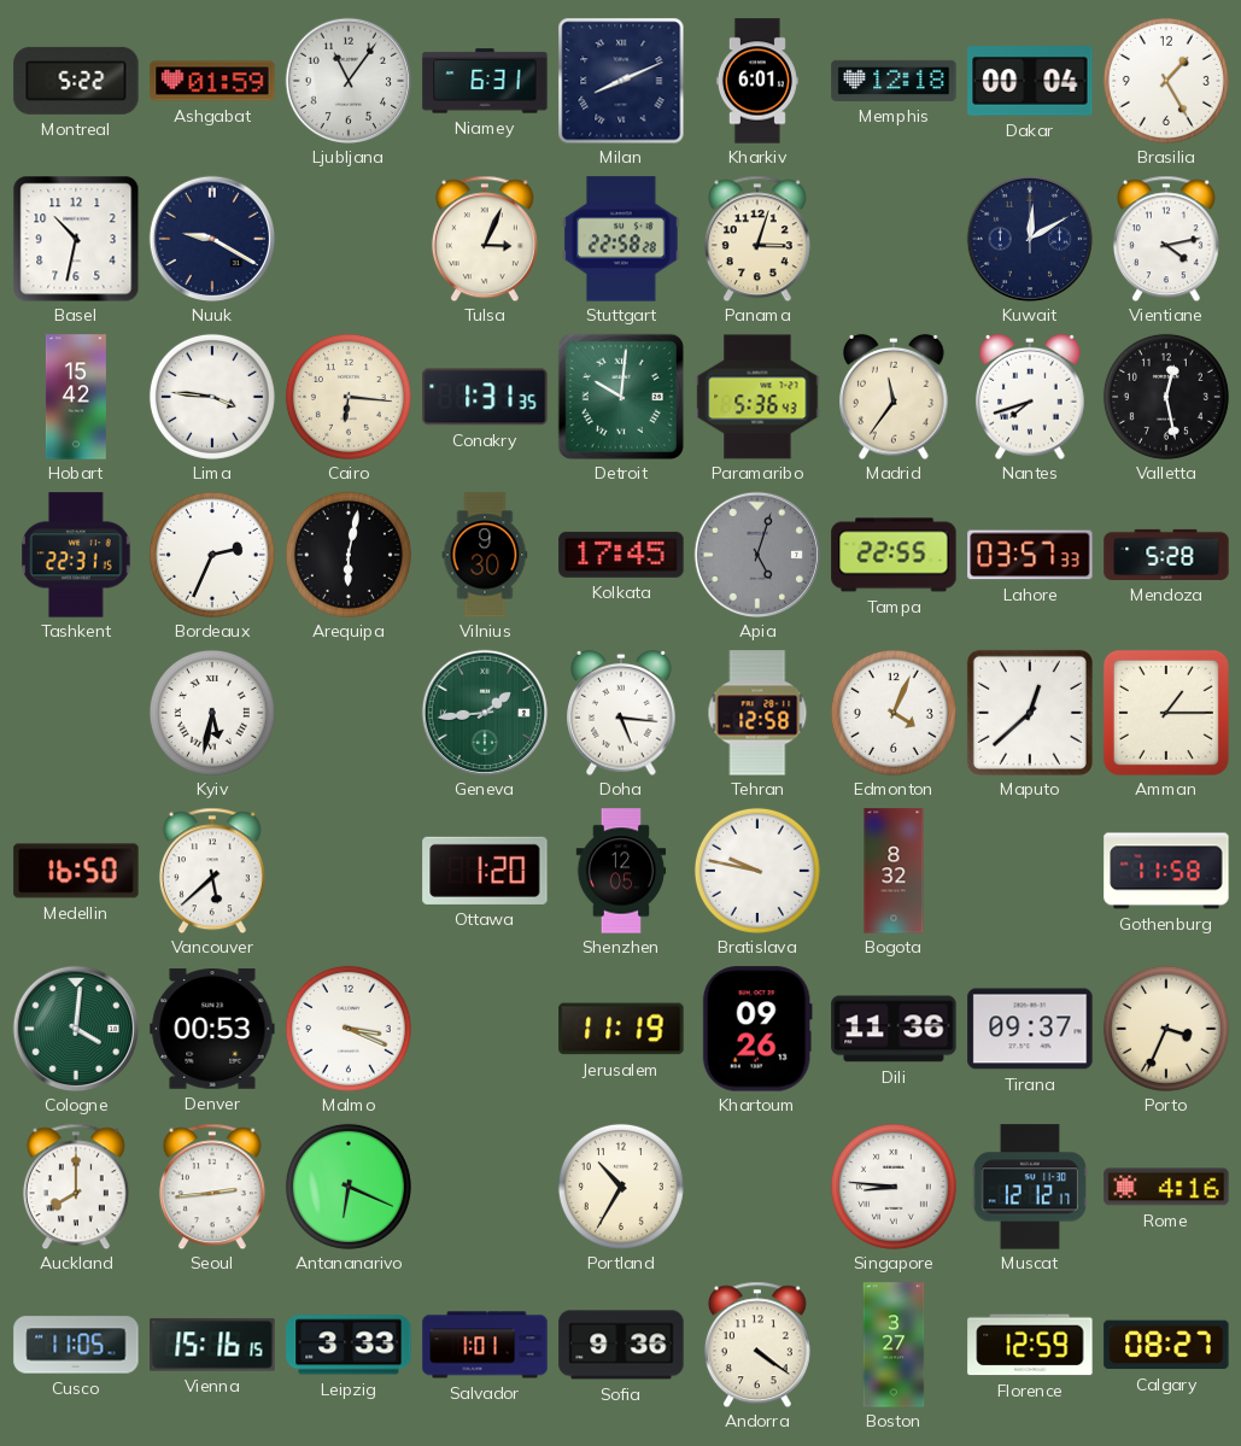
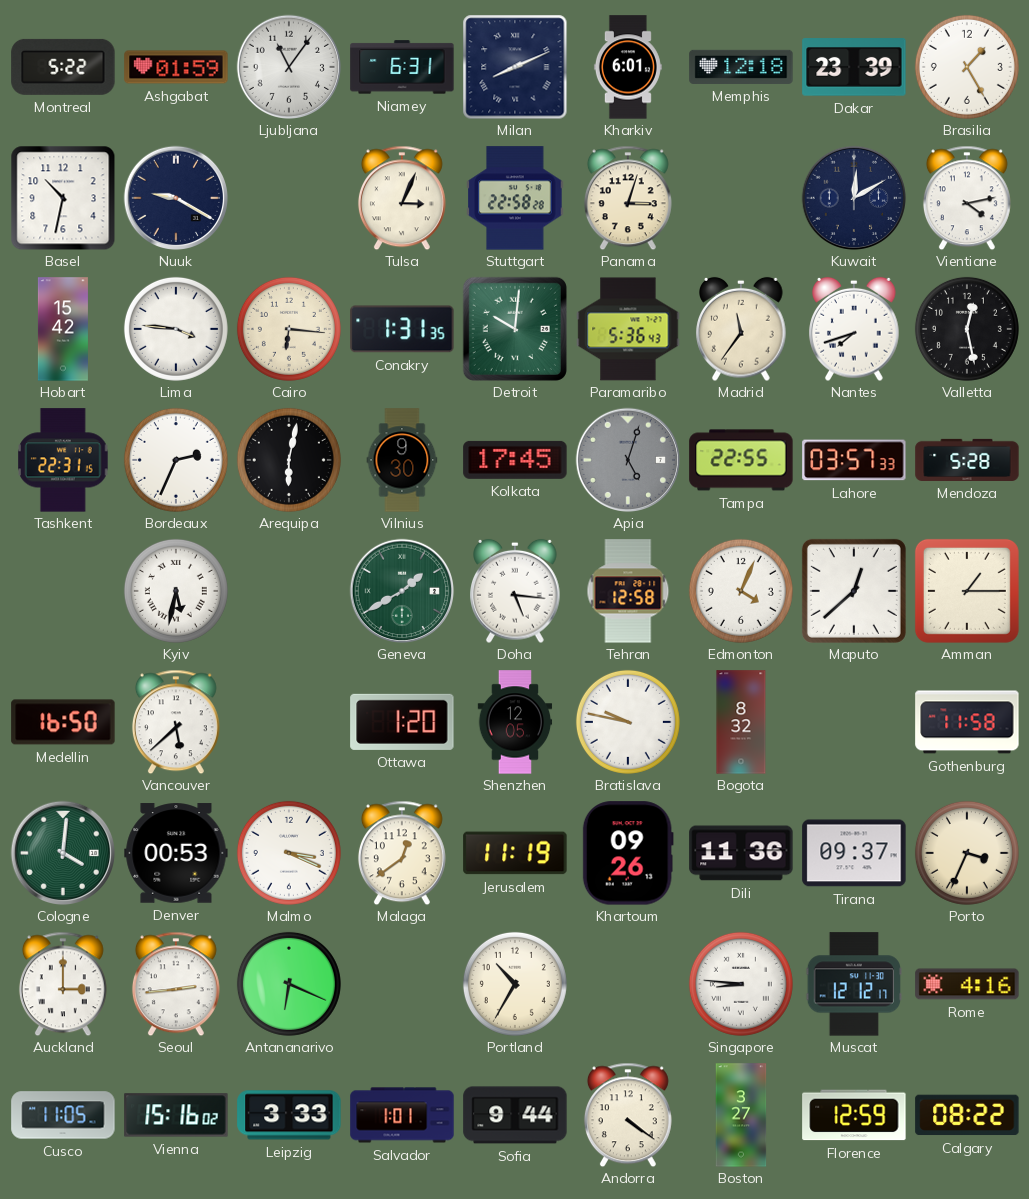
Dakar: 00:04 -> 23:39
Geneva: 1:44 -> 1:40
Malaga: none -> 12:39
Auckland: 8:00 -> 3:00
Vienna: 15:16:15 -> 15:16:02
Sofia: 9:36 -> 9:44
Calgary: 08:27 -> 08:22
